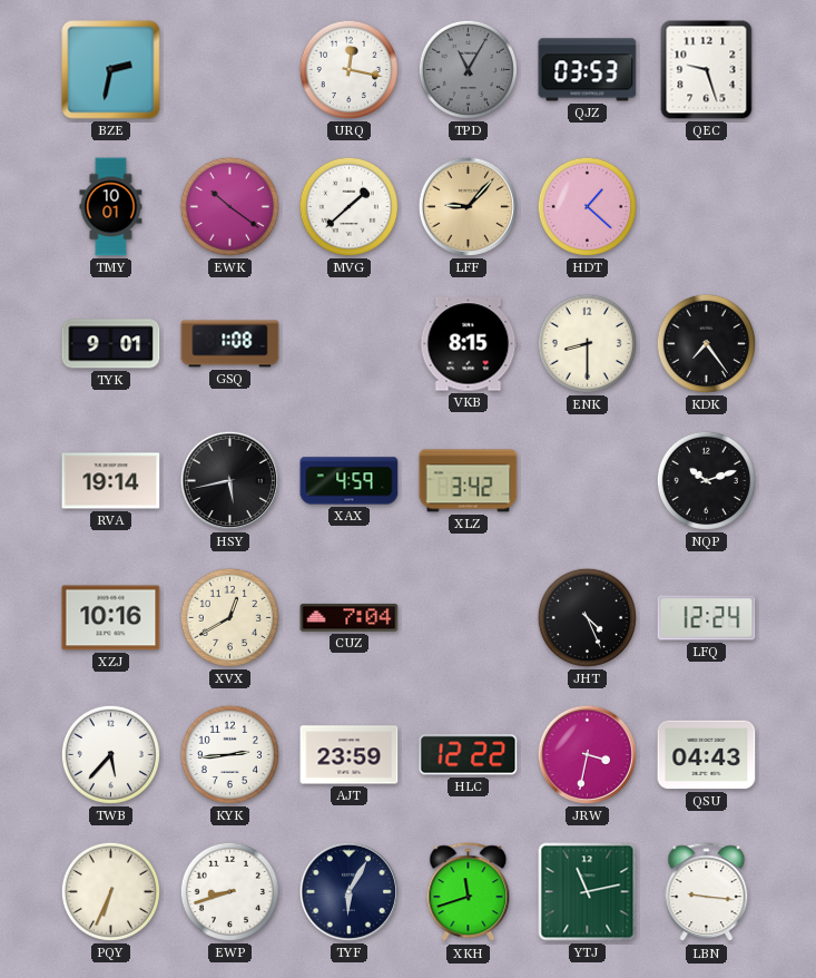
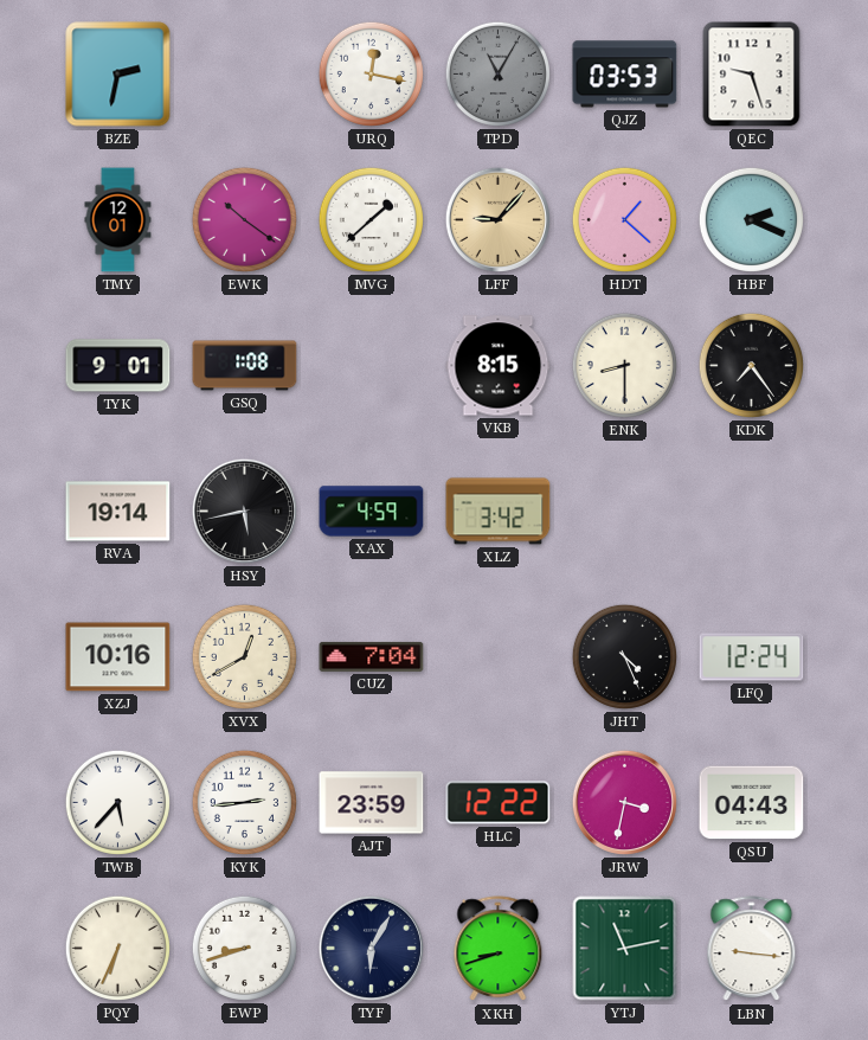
TMY: 10:01 -> 12:01
HBF: none -> 2:19
NQP: 10:12 -> none
XKH: 11:42 -> 8:42
